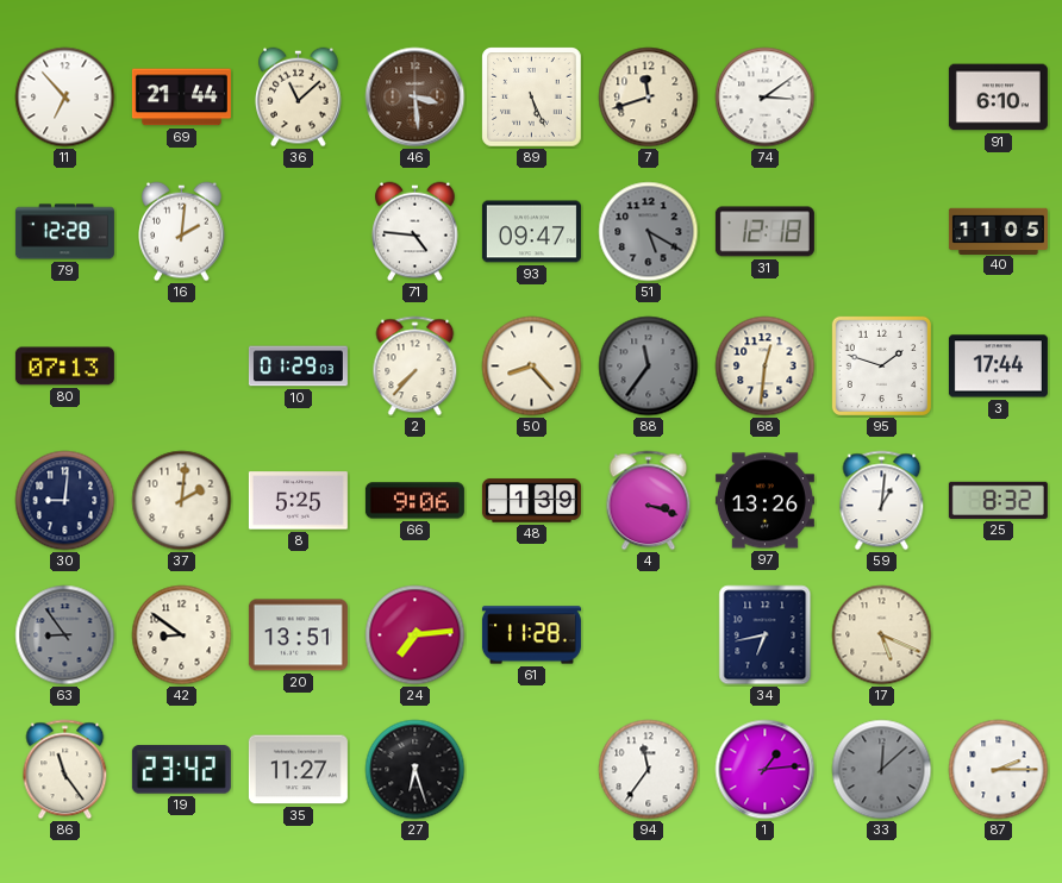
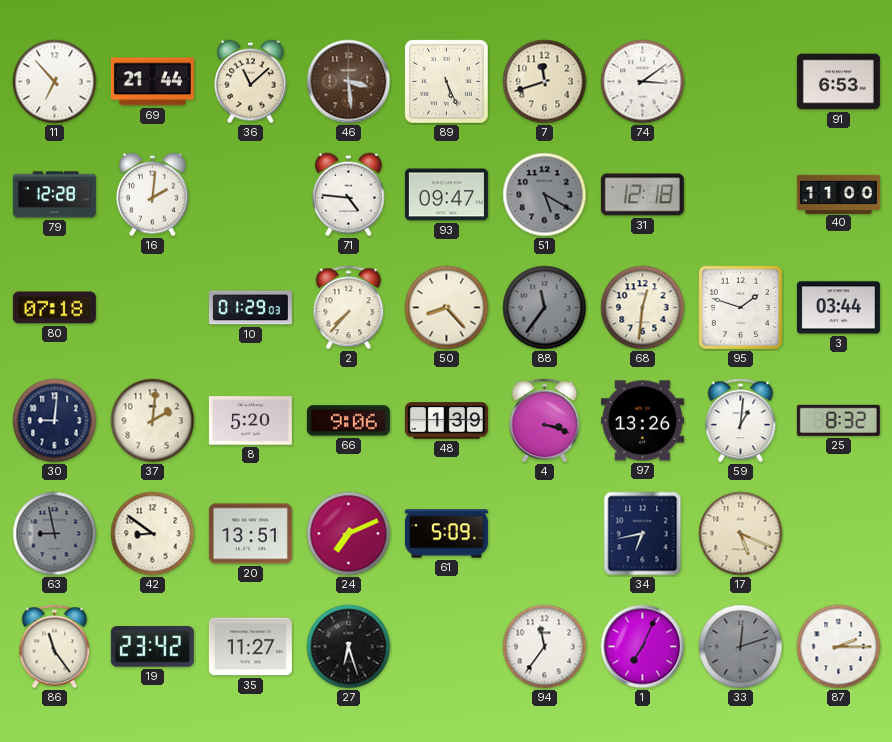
91: 6:10 -> 6:53
40: 11:05 -> 11:00
80: 07:13 -> 07:18
3: 17:44 -> 03:44
8: 5:25 -> 5:20
63: 8:54 -> 8:58
24: 7:14 -> 7:11
61: 11:28 -> 5:09
1: 1:14 -> 7:04
33: 12:08 -> 12:12
